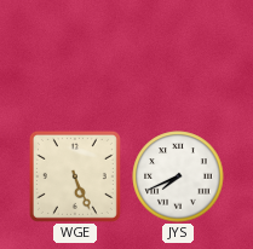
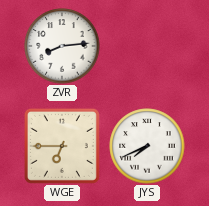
ZVR: none -> 8:14
WGE: 5:26 -> 6:45
